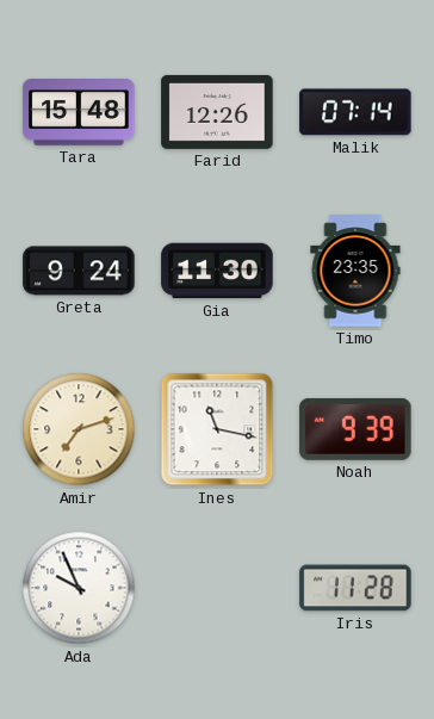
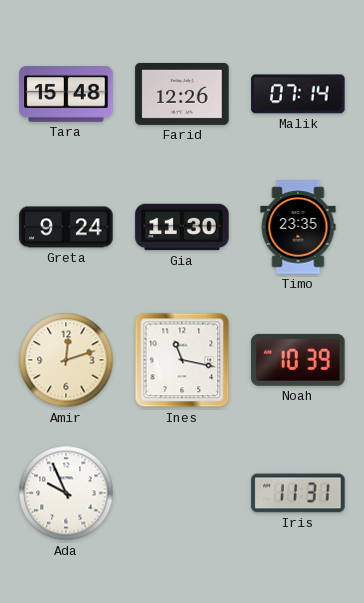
Amir: 7:12 -> 12:12
Noah: 9:39 -> 10:39
Iris: 11:28 -> 11:31
